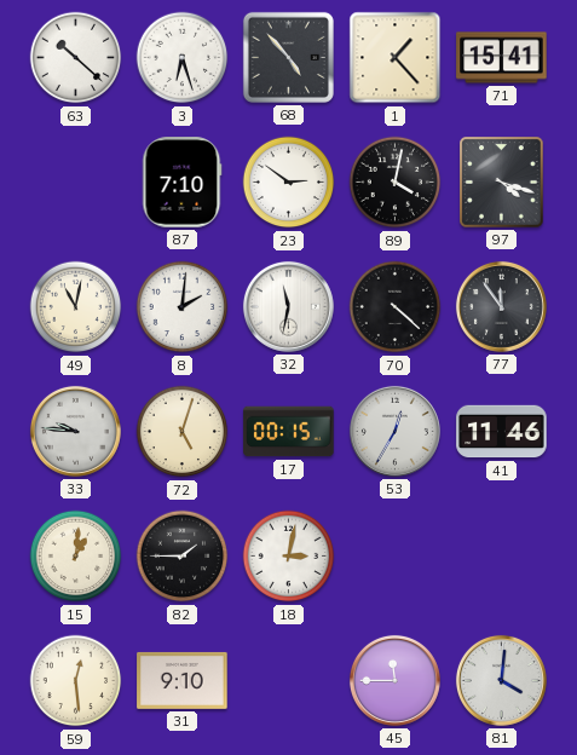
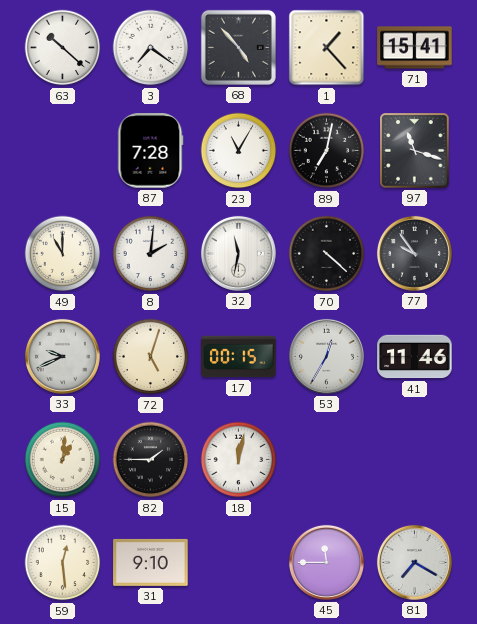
3: 6:27 -> 7:21
87: 7:10 -> 7:28
23: 2:51 -> 11:05
89: 4:02 -> 7:02
97: 4:18 -> 11:18
49: 11:02 -> 11:00
77: 11:54 -> 9:54
33: 9:46 -> 9:41
18: 3:02 -> 12:02
81: 4:01 -> 7:20
